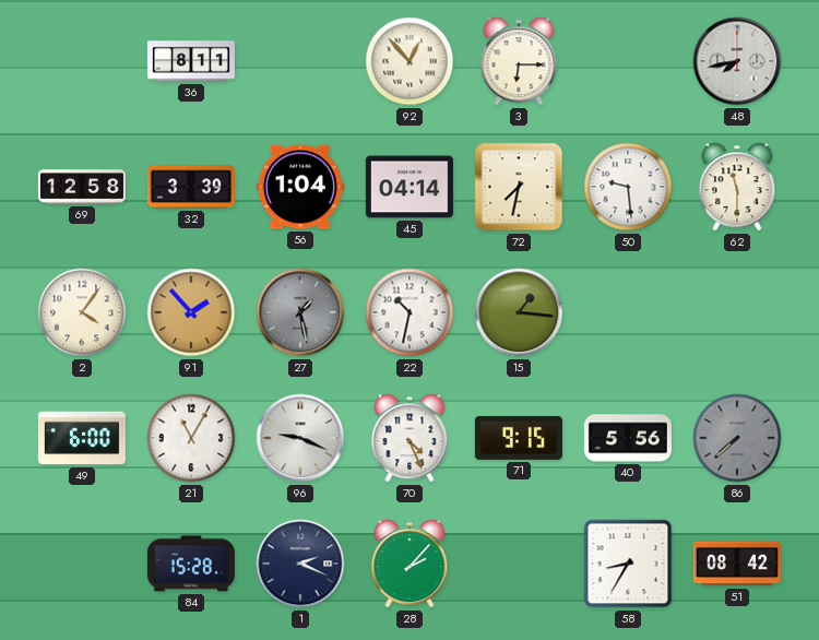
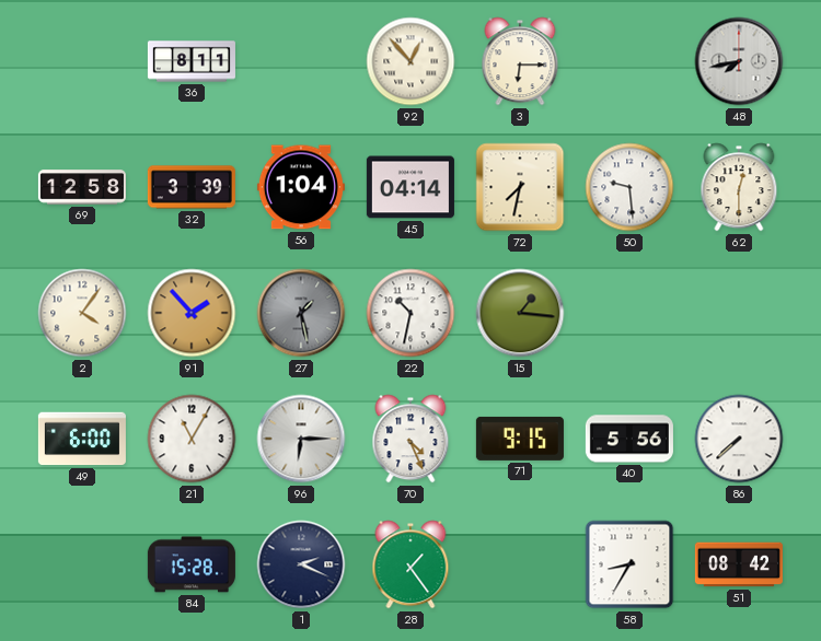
62: 11:30 -> 12:30
96: 9:19 -> 6:15
86 dial: grey -> white
28: 2:07 -> 1:24
